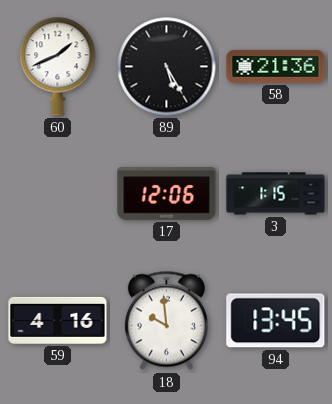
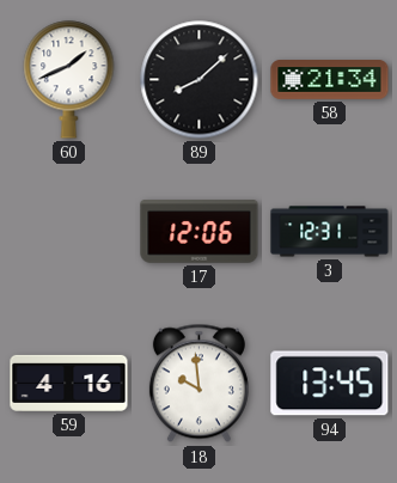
89: 5:25 -> 8:08
58: 21:36 -> 21:34
3: 1:15 -> 12:31
